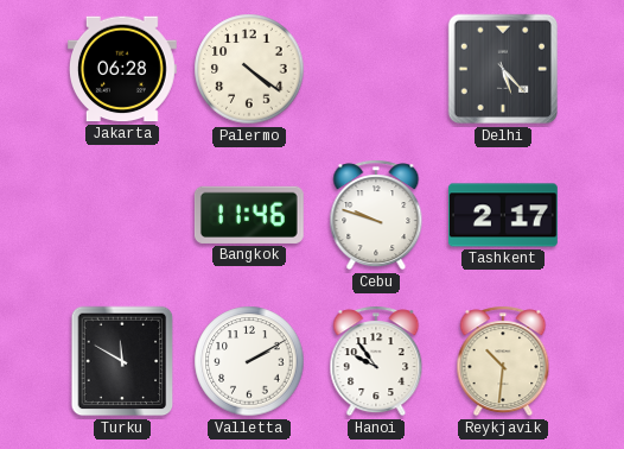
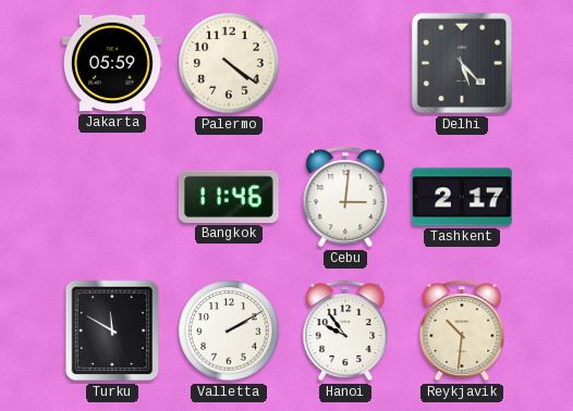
Jakarta: 06:28 -> 05:59
Cebu: 9:48 -> 3:01
